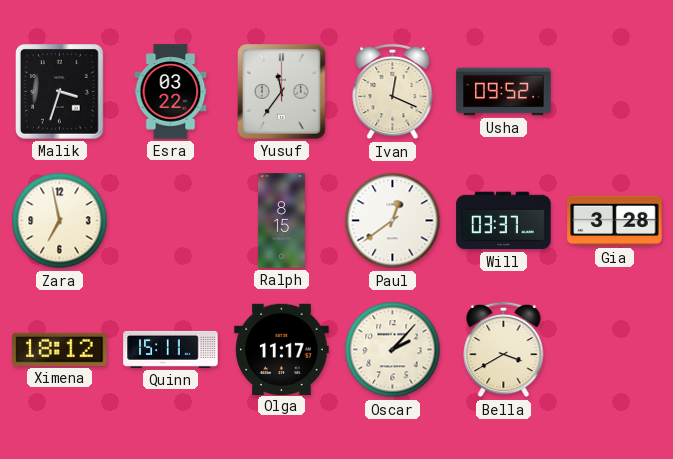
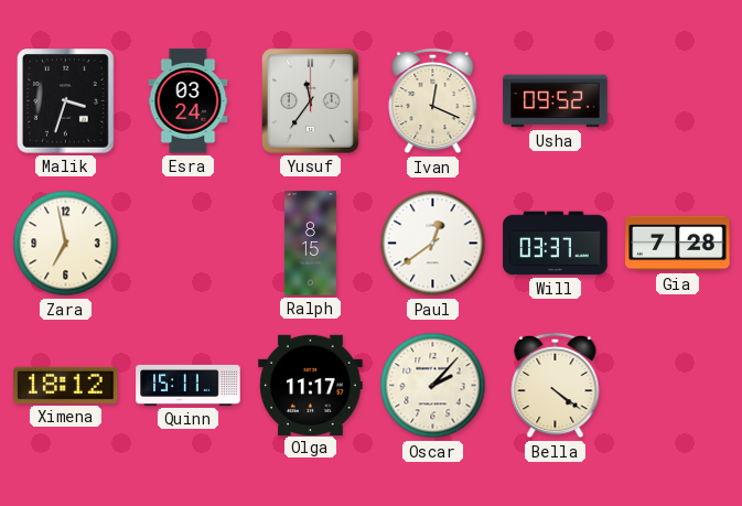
Esra: 03:22 -> 03:24
Gia: 3:28 -> 7:28
Bella: 3:40 -> 4:21
